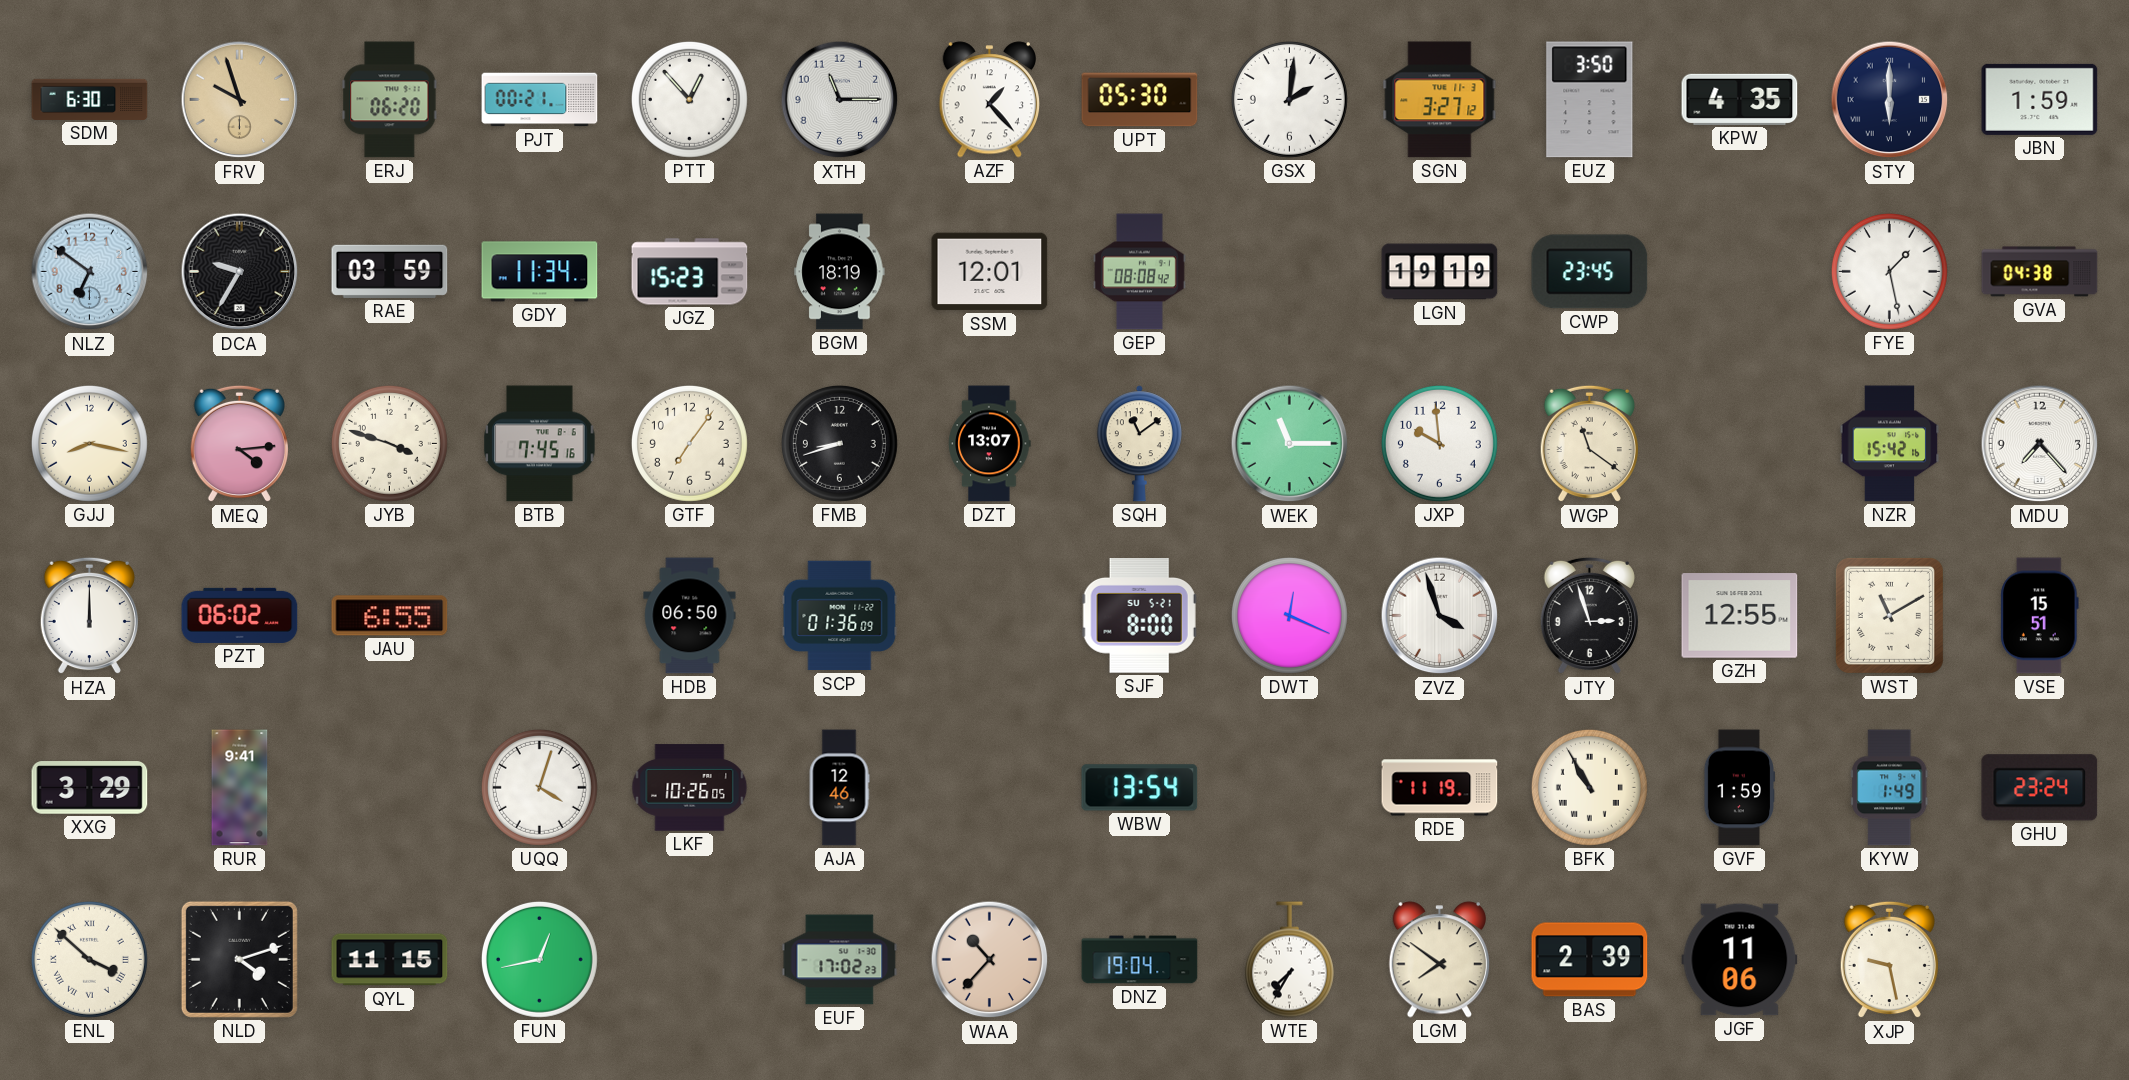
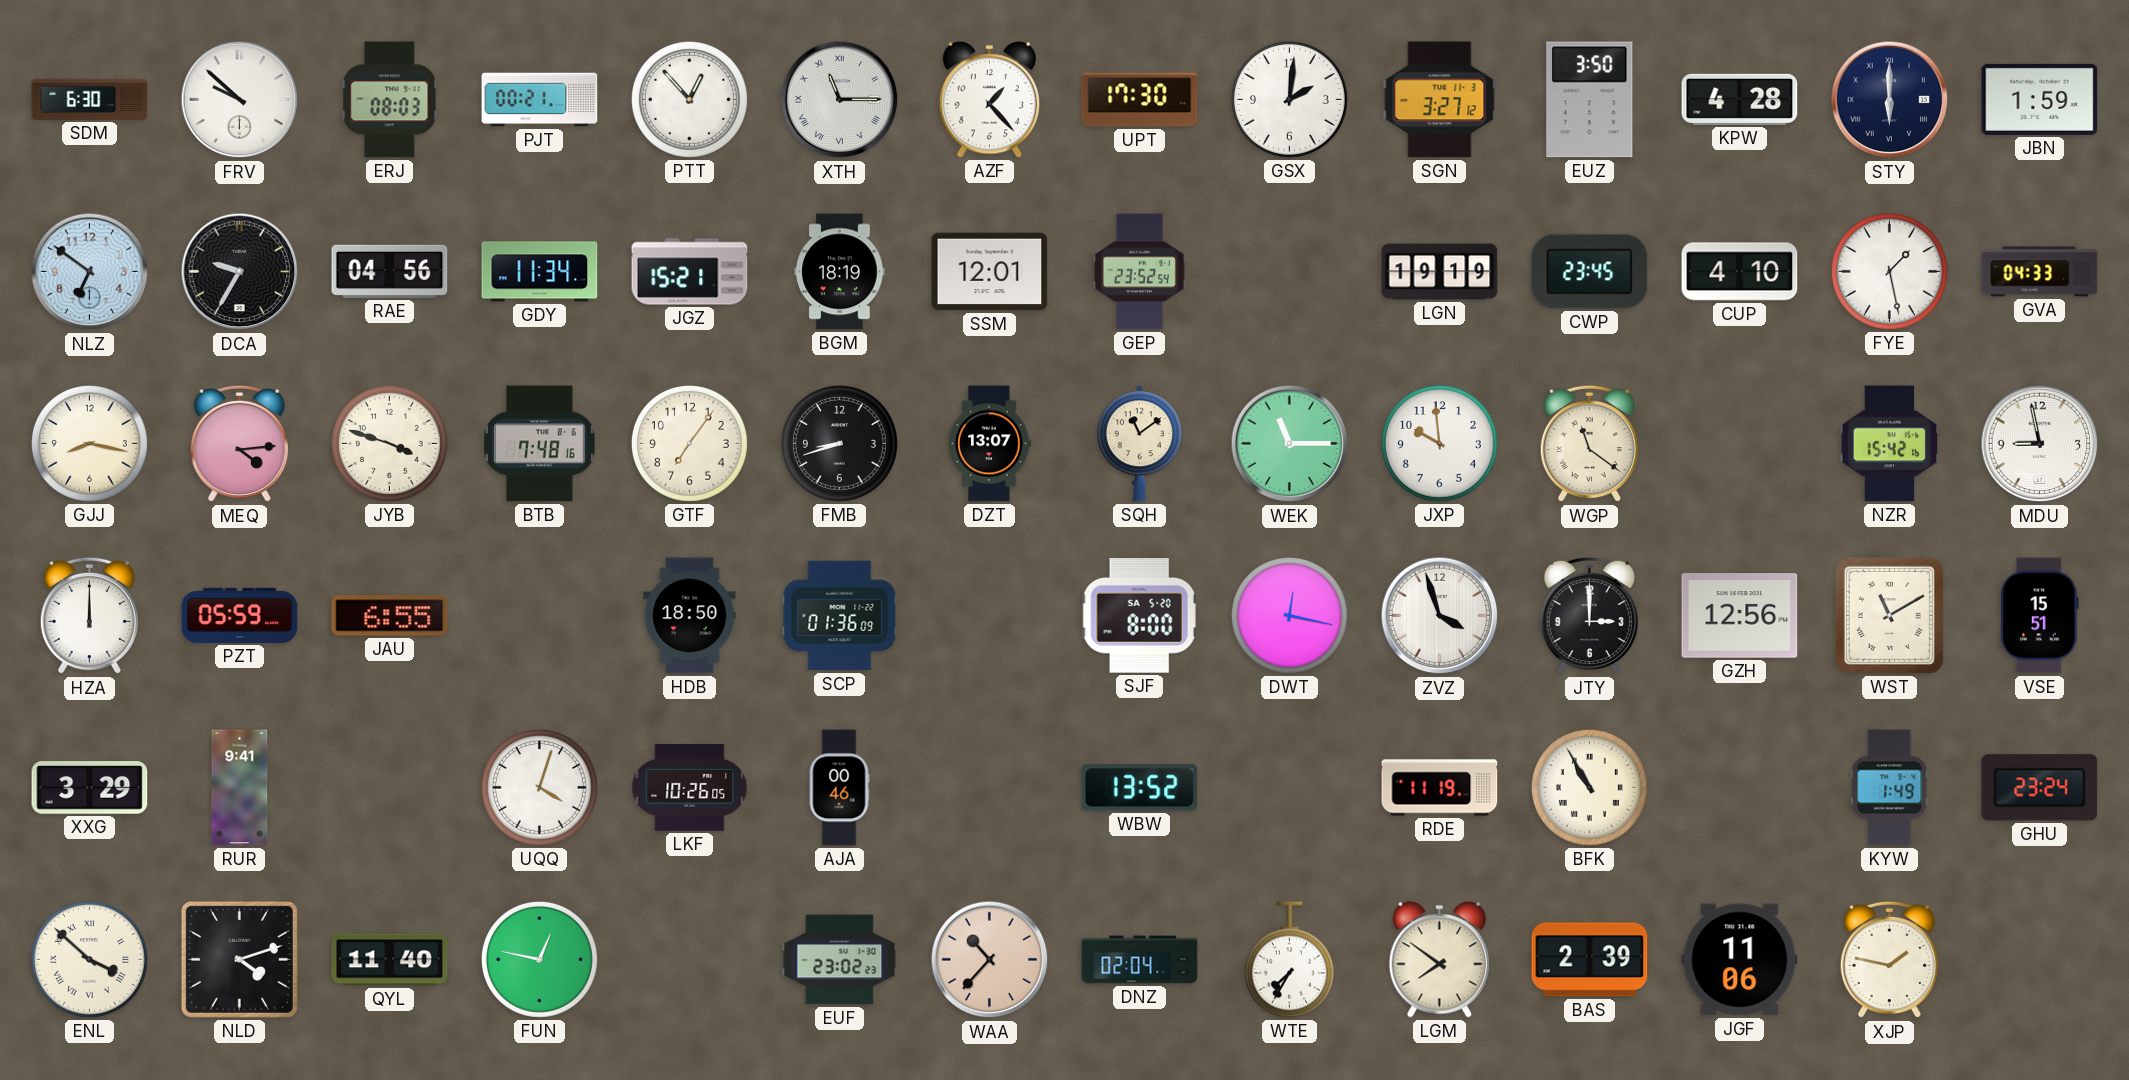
FRV: 9:57 -> 9:52
FRV dial: champagne -> white
ERJ: 06:20 -> 08:03
XTH numerals: Arabic -> Roman
UPT: 05:30 -> 17:30
KPW: 4:35 -> 4:28
RAE: 03:59 -> 04:56
JGZ: 15:23 -> 15:21
GEP: 08:08 -> 23:52
CUP: none -> 4:10
GVA: 04:38 -> 04:33
BTB: 7:45 -> 7:48
MDU: 7:23 -> 8:58
PZT: 06:02 -> 05:59
HDB: 06:50 -> 18:50
SJF date: SU 5-21 -> SA 5-20
DWT: 12:19 -> 12:17
JTY: 2:57 -> 3:00
GZH: 12:55 -> 12:56
AJA: 12:46 -> 00:46
WBW: 13:54 -> 13:52
GVF: 1:59 -> none
QYL: 11:15 -> 11:40
FUN: 12:43 -> 12:47
EUF: 17:02 -> 23:02
DNZ: 19:04 -> 02:04
XJP: 9:28 -> 1:47
